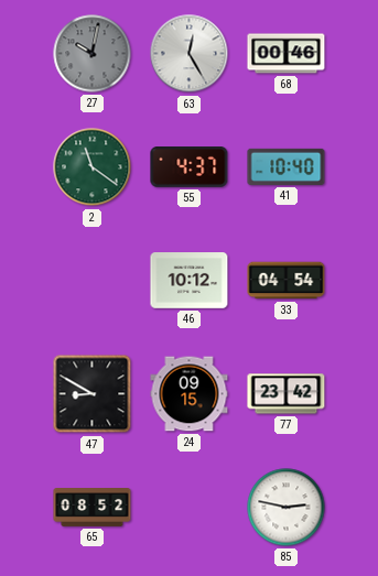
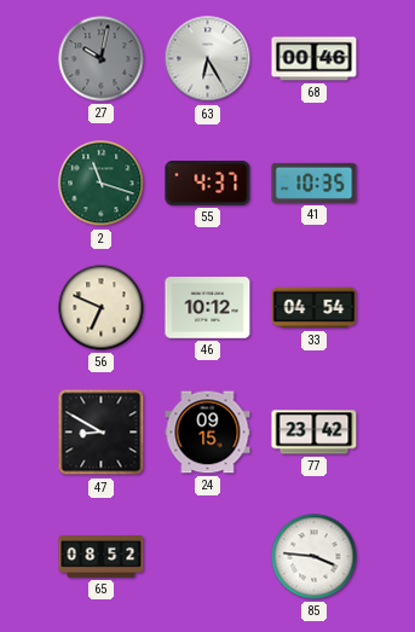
63: 12:25 -> 6:25
2: 11:21 -> 11:18
41: 10:40 -> 10:35
56: none -> 6:49
85: 2:47 -> 3:46
